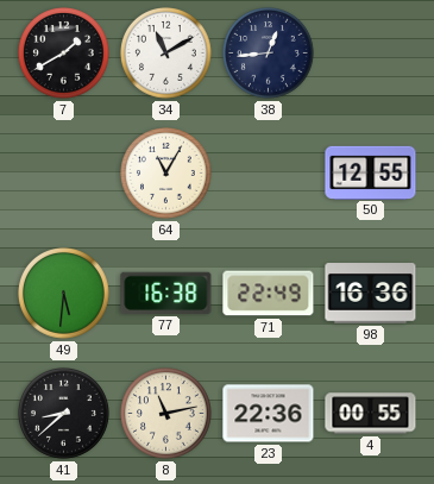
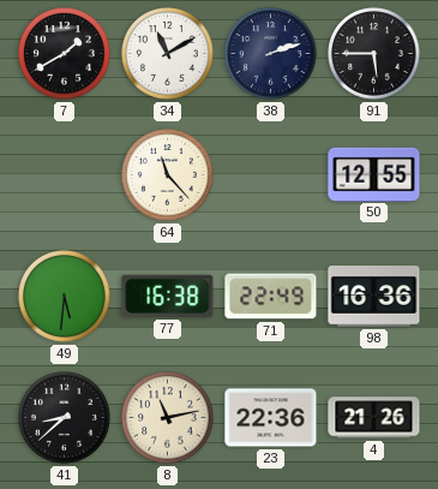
38: 12:44 -> 2:12
91: none -> 5:45
64: 11:05 -> 11:23
4: 00:55 -> 21:26
